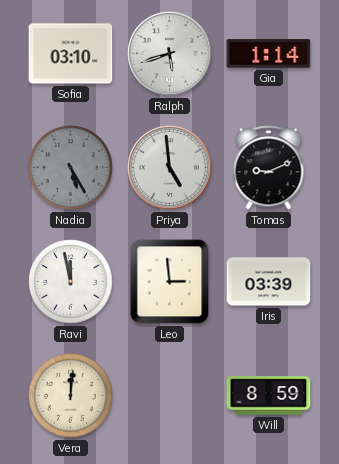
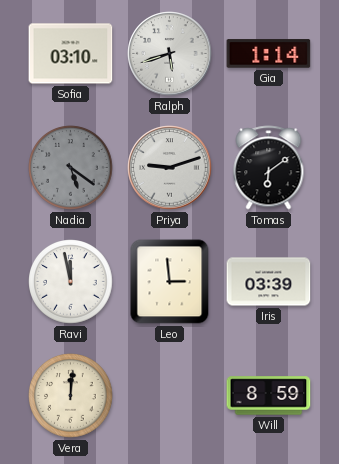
Nadia: 5:25 -> 5:21
Priya: 4:59 -> 9:12
Tomas: 9:11 -> 6:09
